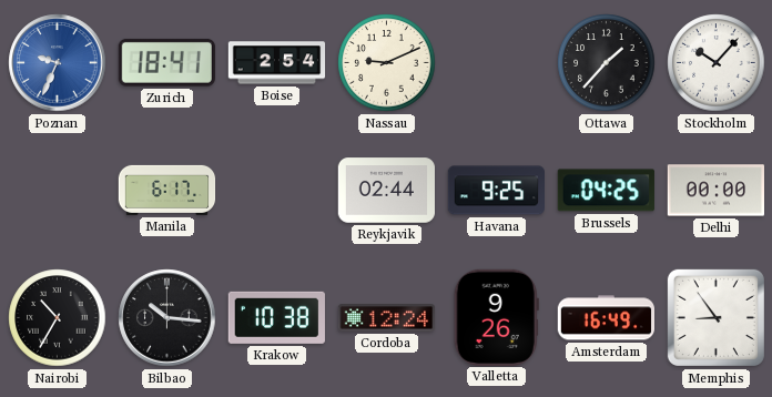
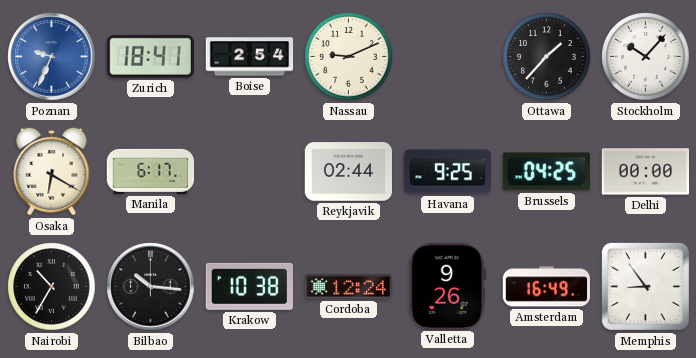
Osaka: none -> 6:20
